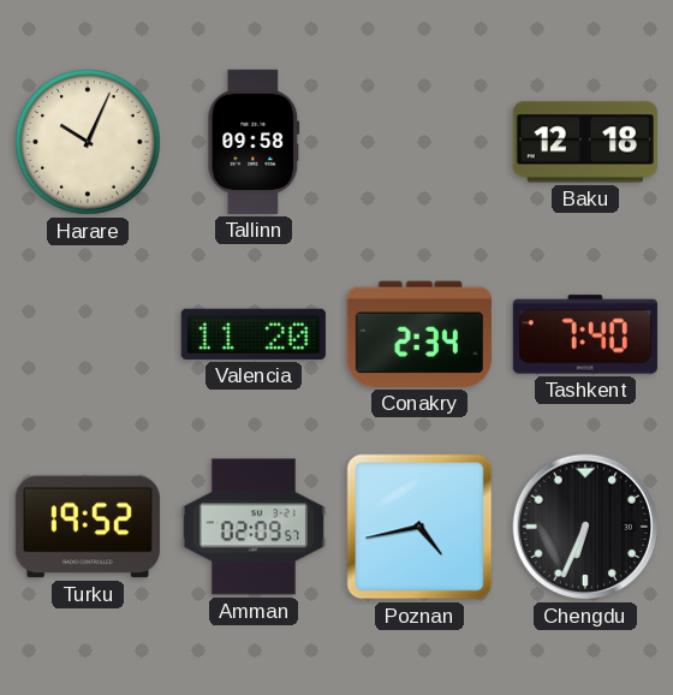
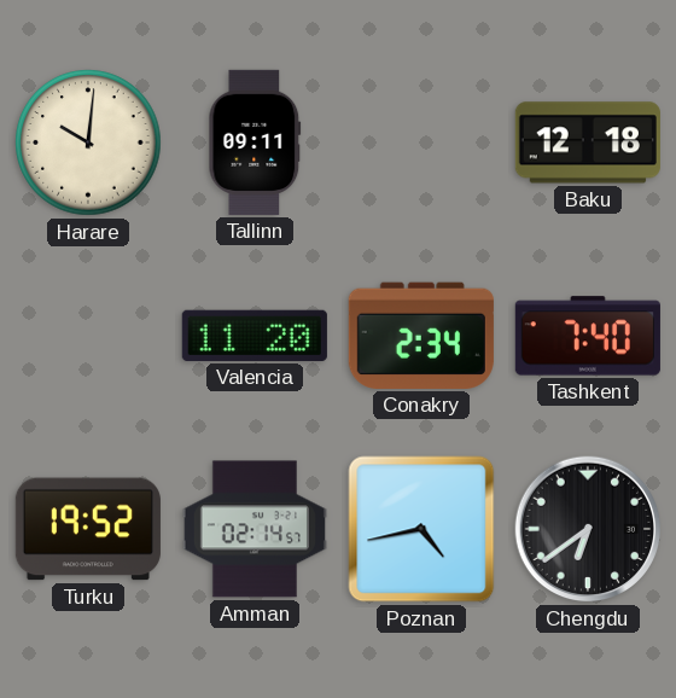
Harare: 10:04 -> 10:01
Tallinn: 09:58 -> 09:11
Amman: 02:09 -> 02:14
Chengdu: 6:34 -> 6:39
